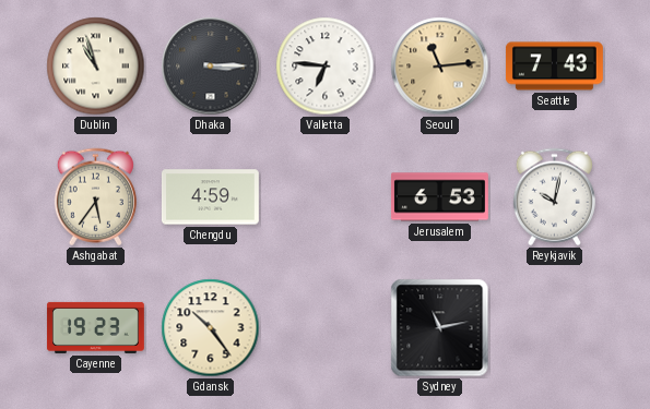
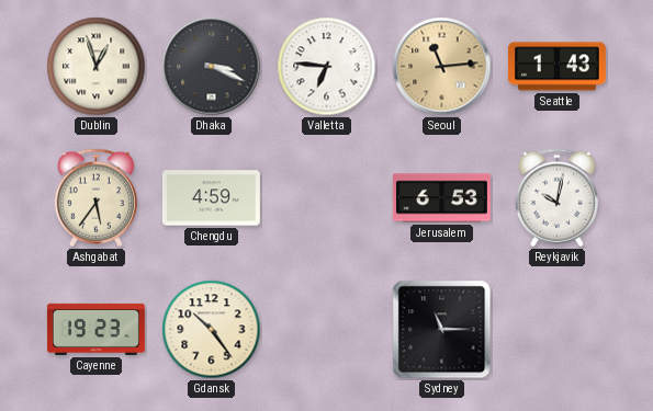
Dublin: 10:57 -> 12:57
Dhaka: 3:15 -> 3:19
Seattle: 7:43 -> 1:43
Sydney: 11:13 -> 11:15
